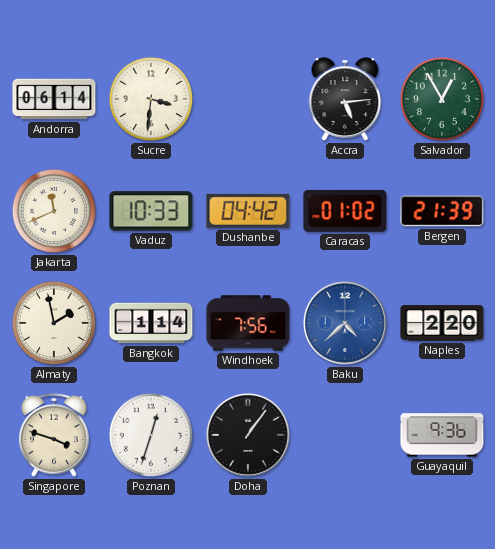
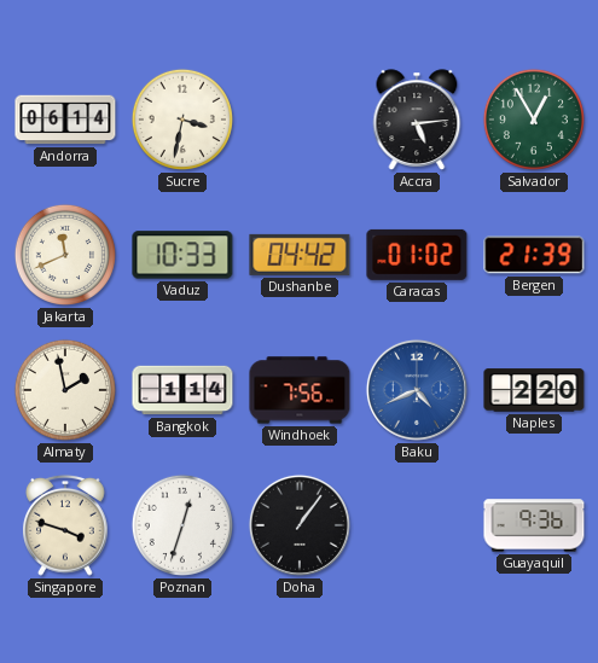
Sucre: 3:31 -> 3:32
Baku: 4:38 -> 4:41
